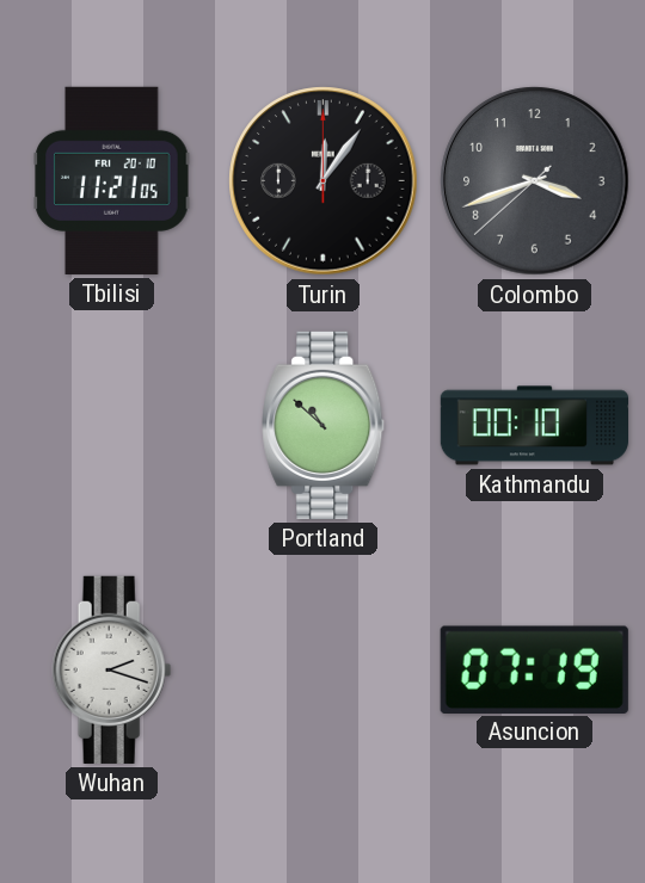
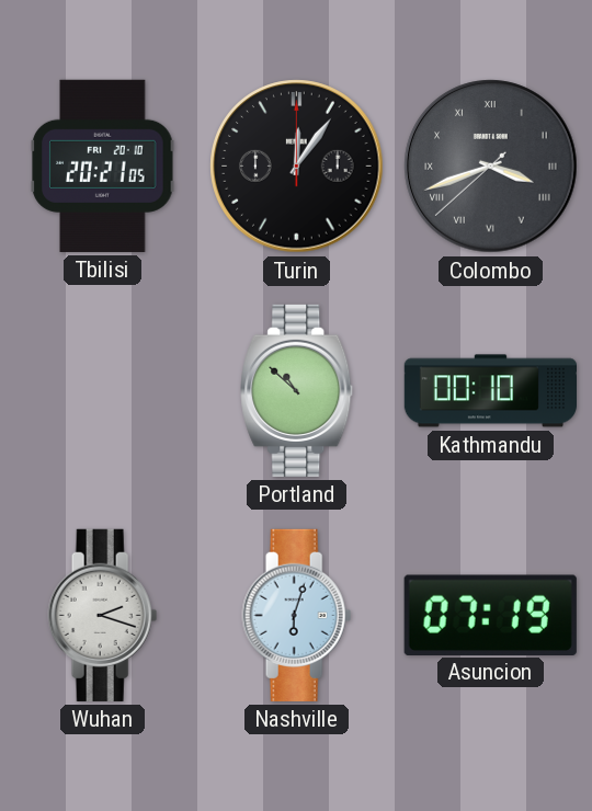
Tbilisi: 11:21 -> 20:21
Colombo numerals: Arabic -> Roman
Nashville: none -> 6:03
